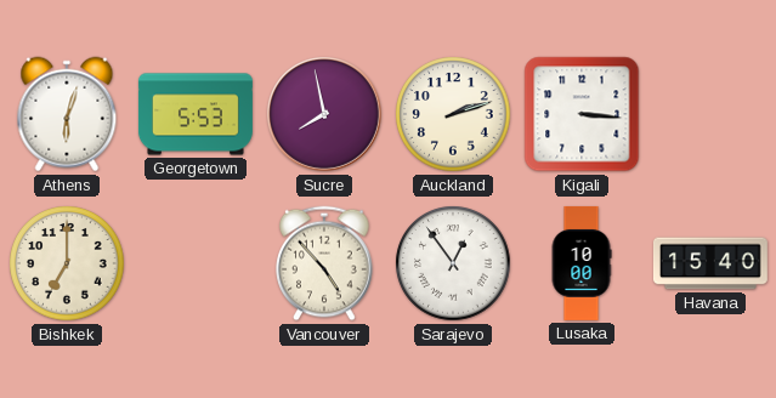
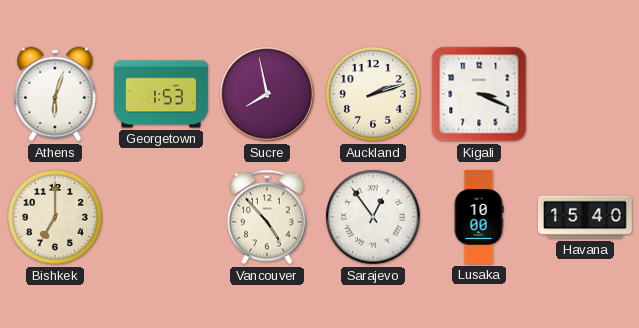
Georgetown: 5:53 -> 1:53
Kigali: 3:16 -> 3:19
